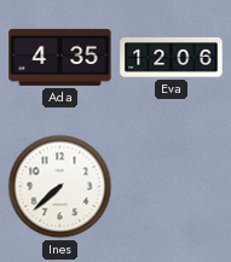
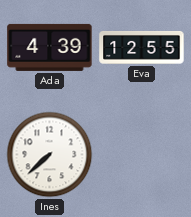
Ada: 4:35 -> 4:39
Eva: 12:06 -> 12:55
